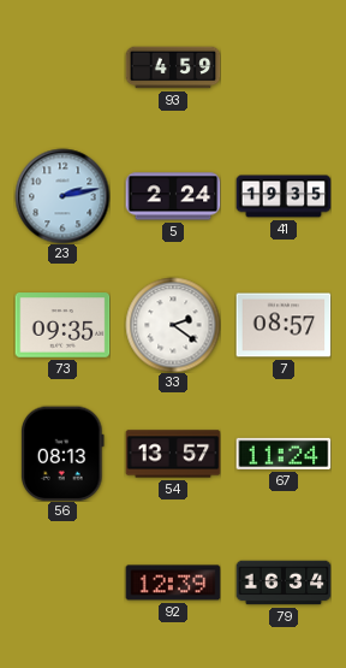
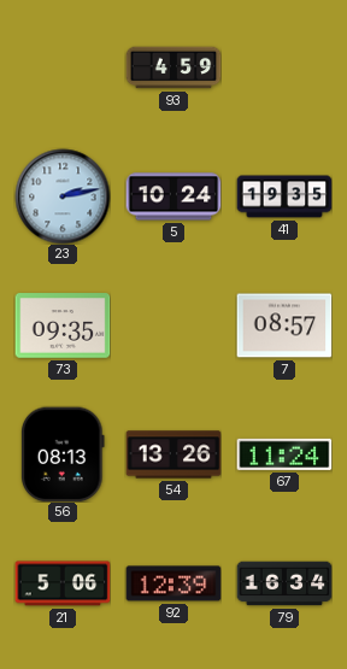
5: 2:24 -> 10:24
33: 2:21 -> none
54: 13:57 -> 13:26
21: none -> 5:06
